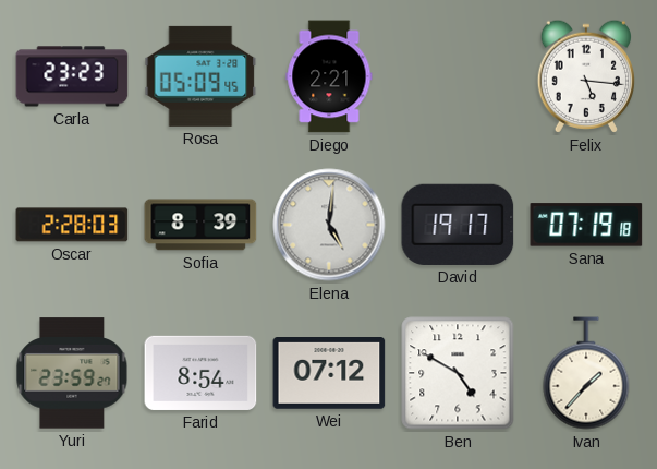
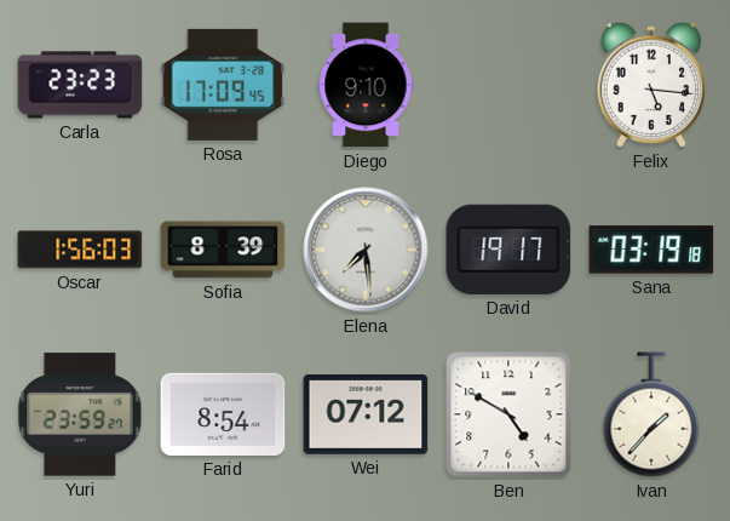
Rosa: 05:09 -> 17:09
Diego: 2:21 -> 9:10
Oscar: 2:28 -> 1:56
Elena: 5:01 -> 7:29
Sana: 07:19 -> 03:19
